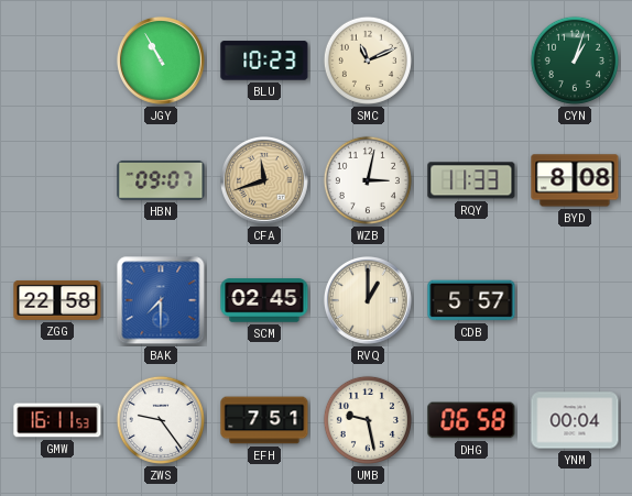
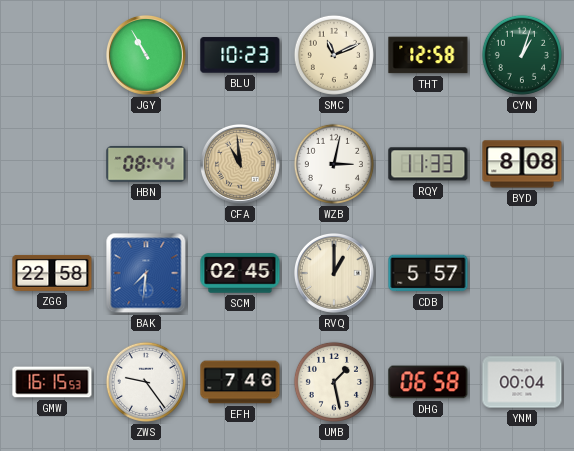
THT: none -> 12:58
HBN: 09:07 -> 08:44
CFA: 11:42 -> 10:59
BAK: 7:30 -> 7:31
GMW: 16:11 -> 16:15
EFH: 7:51 -> 7:46
UMB: 9:28 -> 1:28
